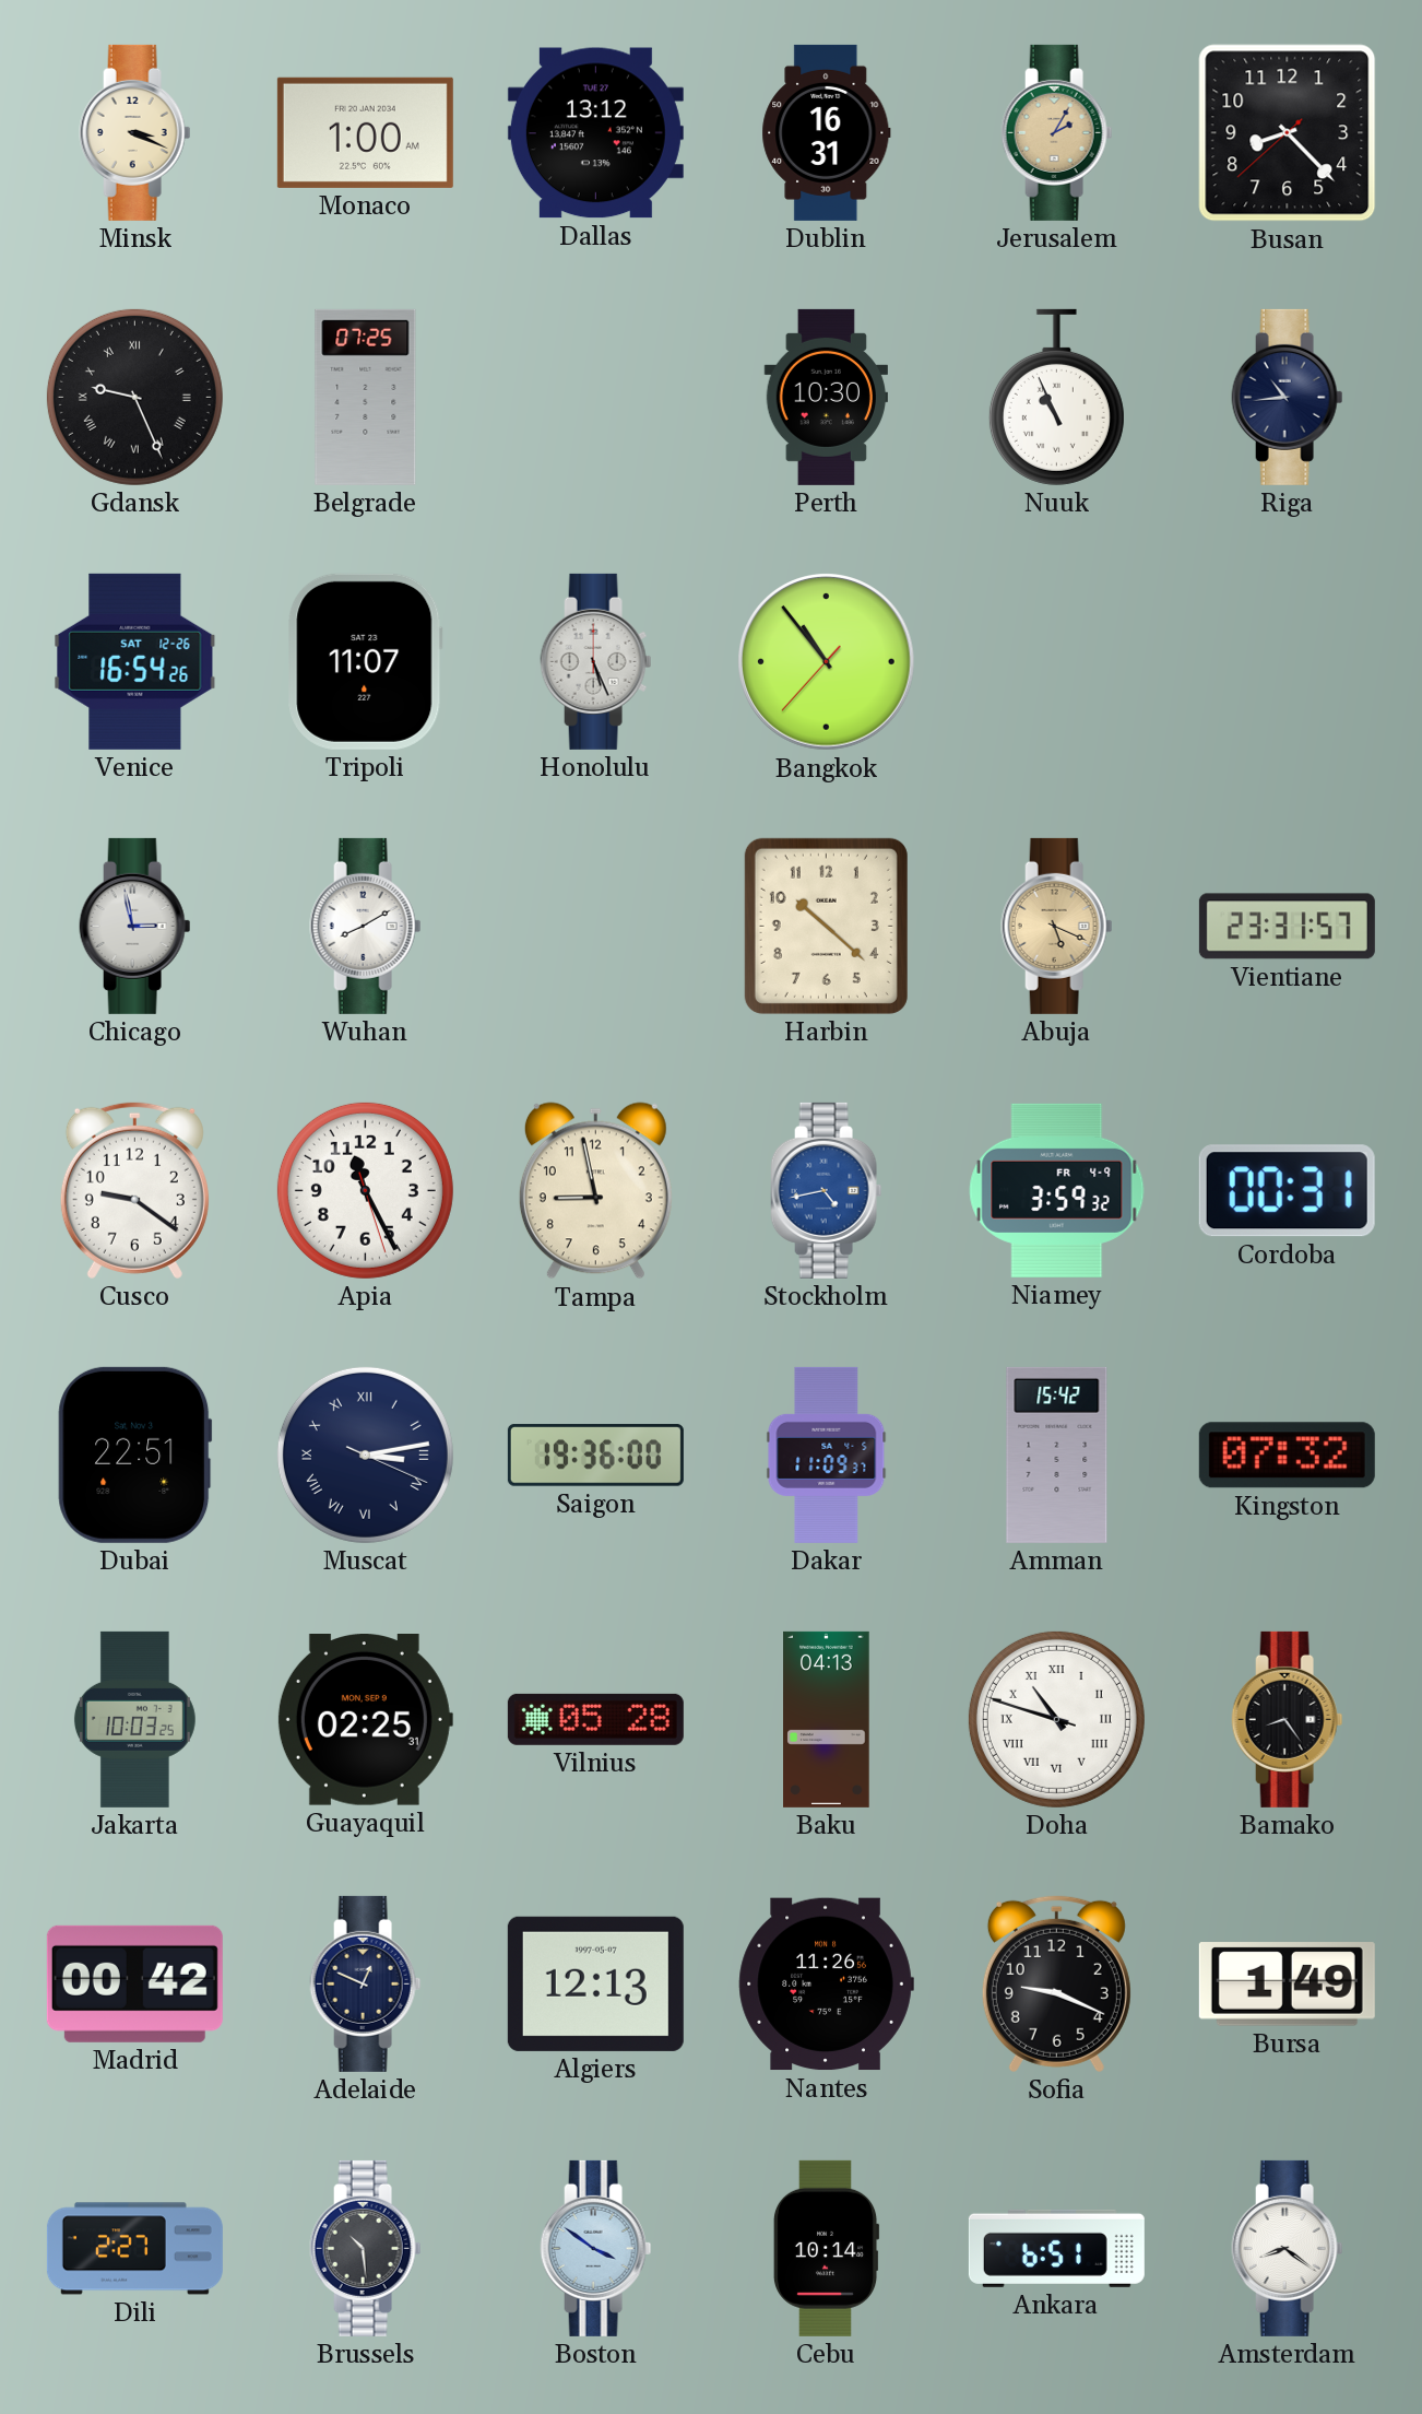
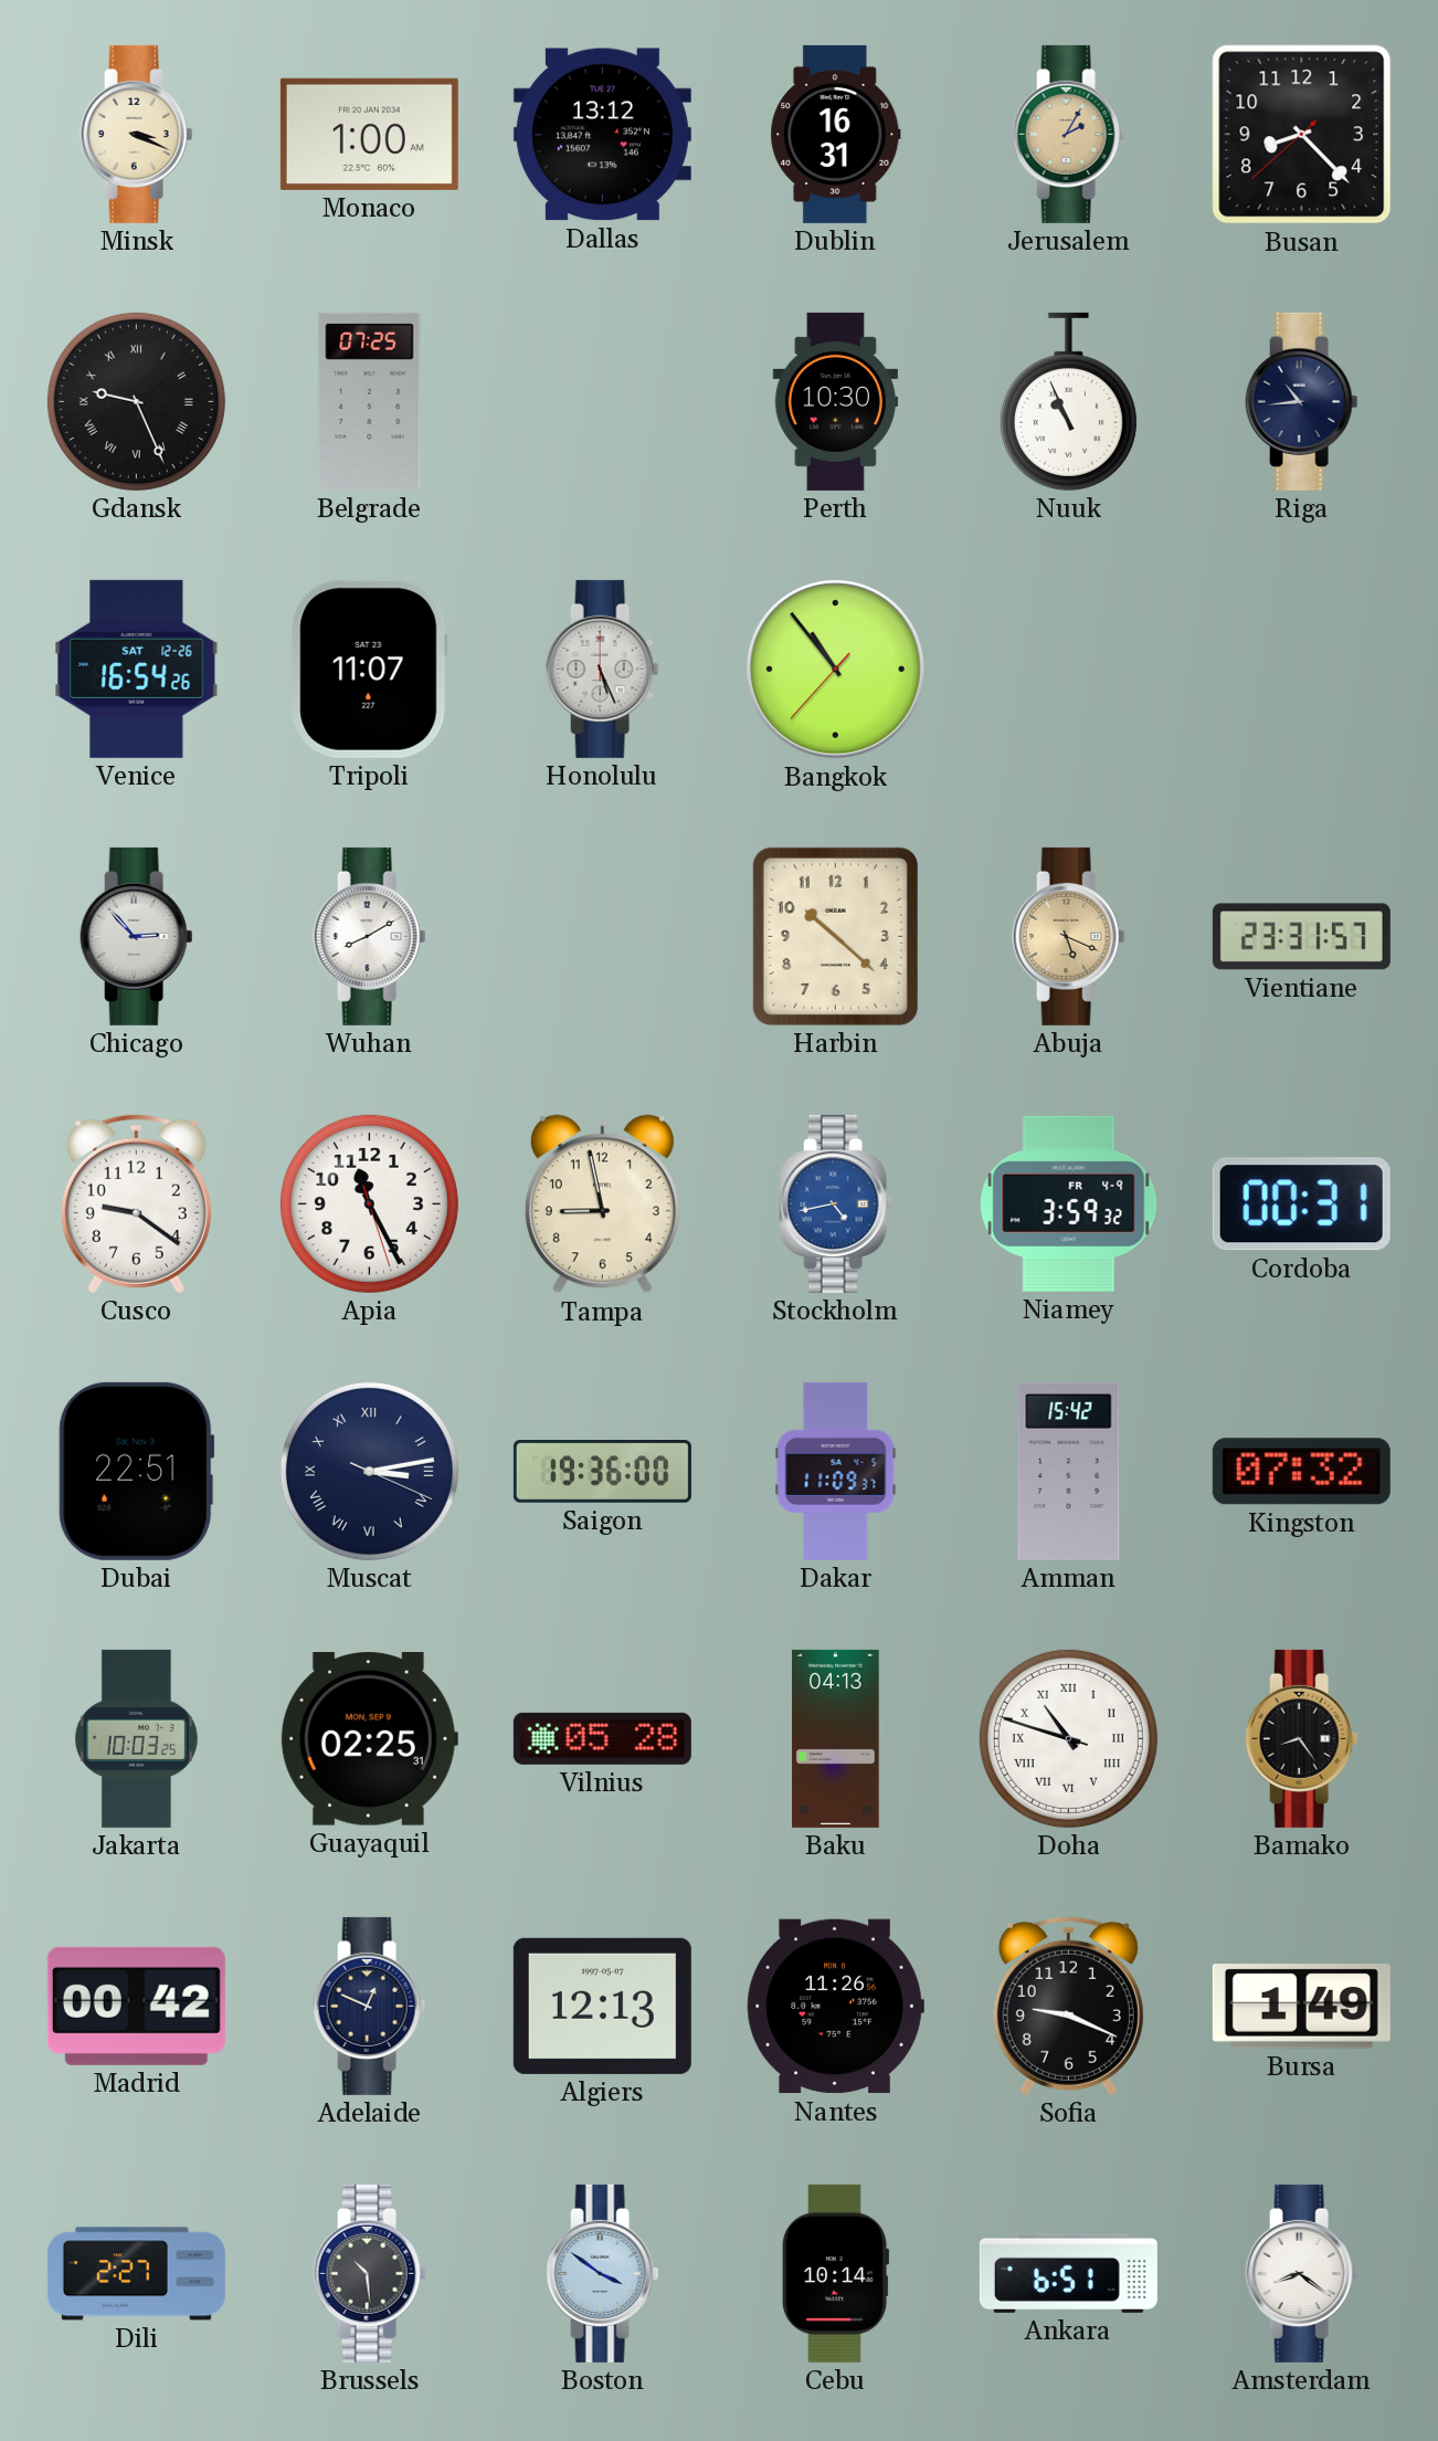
Chicago: 2:58 -> 2:53
